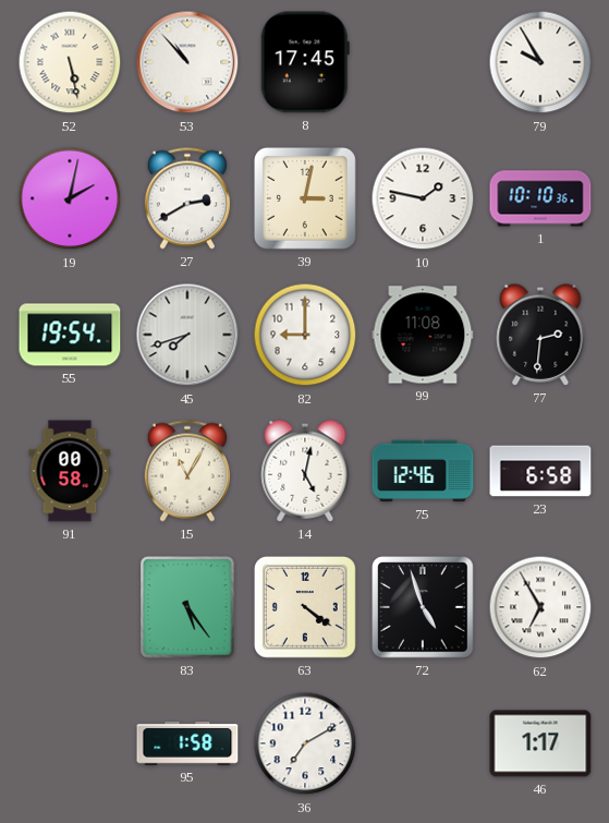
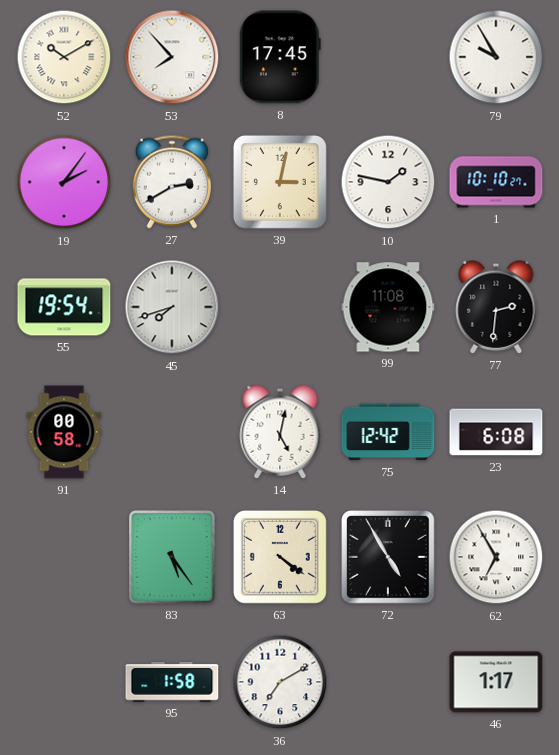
52: 5:28 -> 10:10
53: 10:53 -> 7:53
19: 2:02 -> 2:06
1: 10:10:36 -> 10:10:27
82: 9:00 -> none
15: 11:05 -> none
75: 12:46 -> 12:42
23: 6:58 -> 6:08
72: 4:57 -> 4:55
